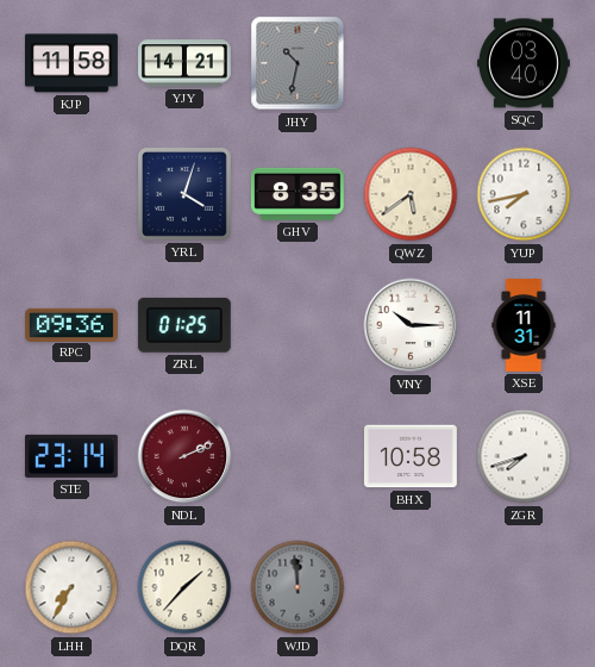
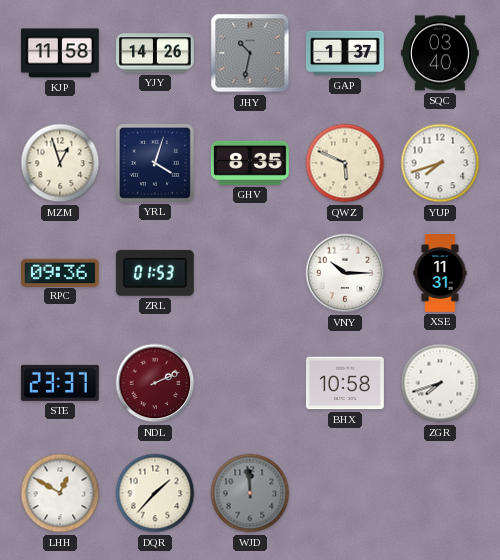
YJY: 14:21 -> 14:26
GAP: none -> 1:37
MZM: none -> 12:57
QWZ: 5:39 -> 5:49
YUP: 7:43 -> 7:42
ZRL: 01:25 -> 01:53
STE: 23:14 -> 23:37
LHH: 7:35 -> 12:50
